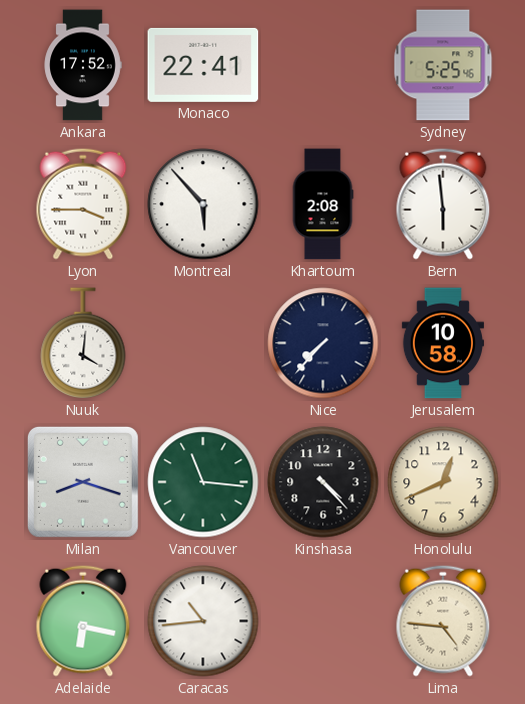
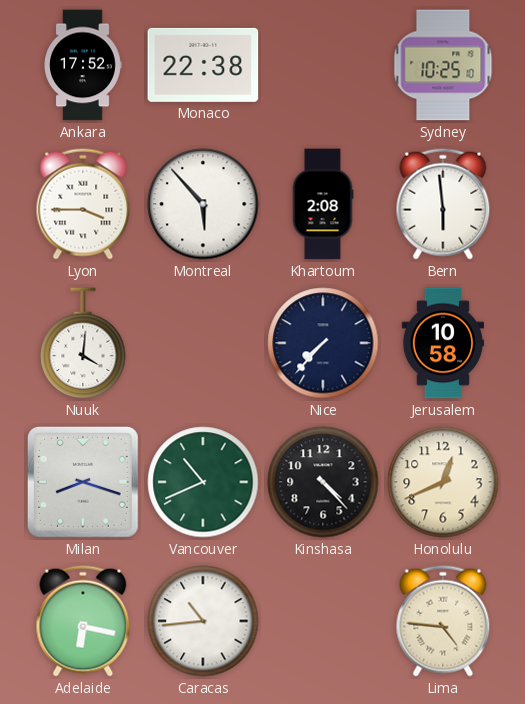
Monaco: 22:41 -> 22:38
Sydney: 5:25 -> 10:25
Vancouver: 11:16 -> 10:41
